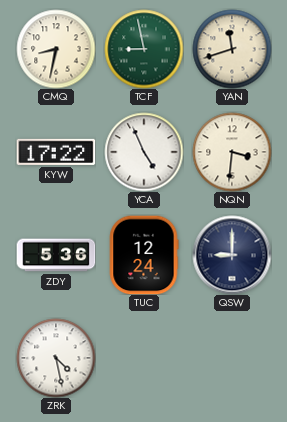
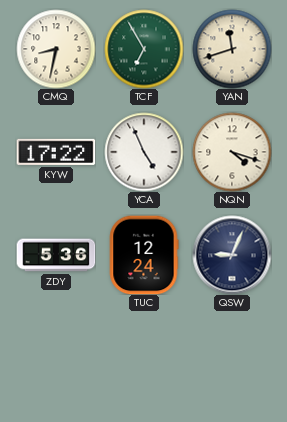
TCF: 8:58 -> 6:55
NQN: 3:31 -> 4:18
QSW: 9:00 -> 9:04
ZRK: 4:28 -> none
